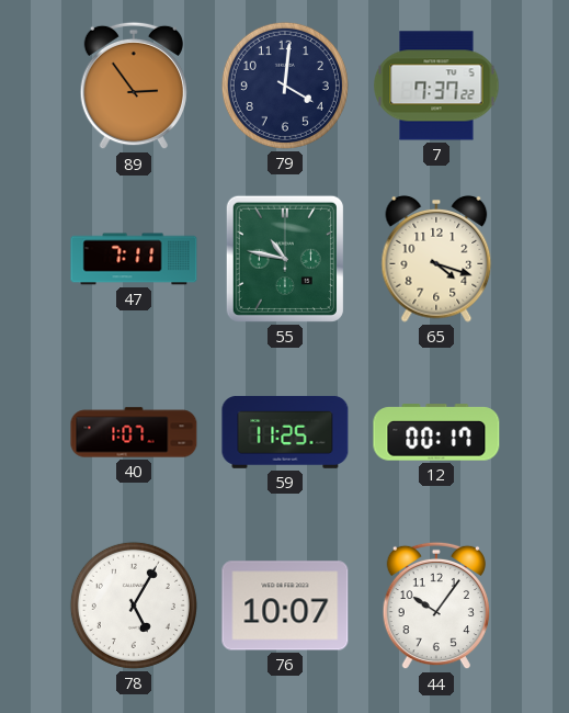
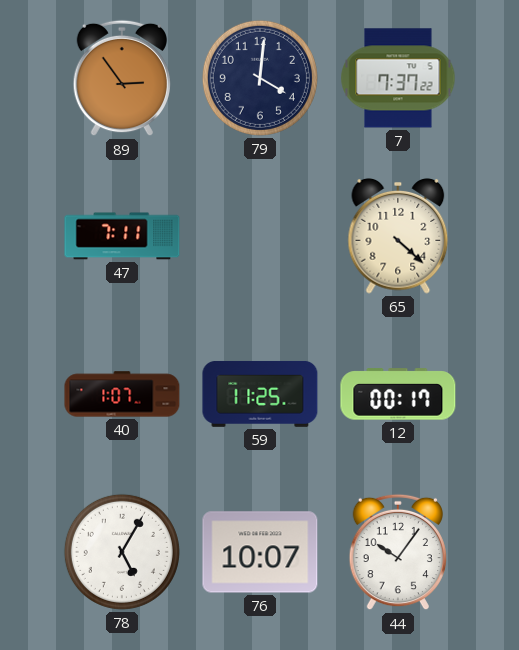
55: 10:47 -> none
65: 4:18 -> 4:22
